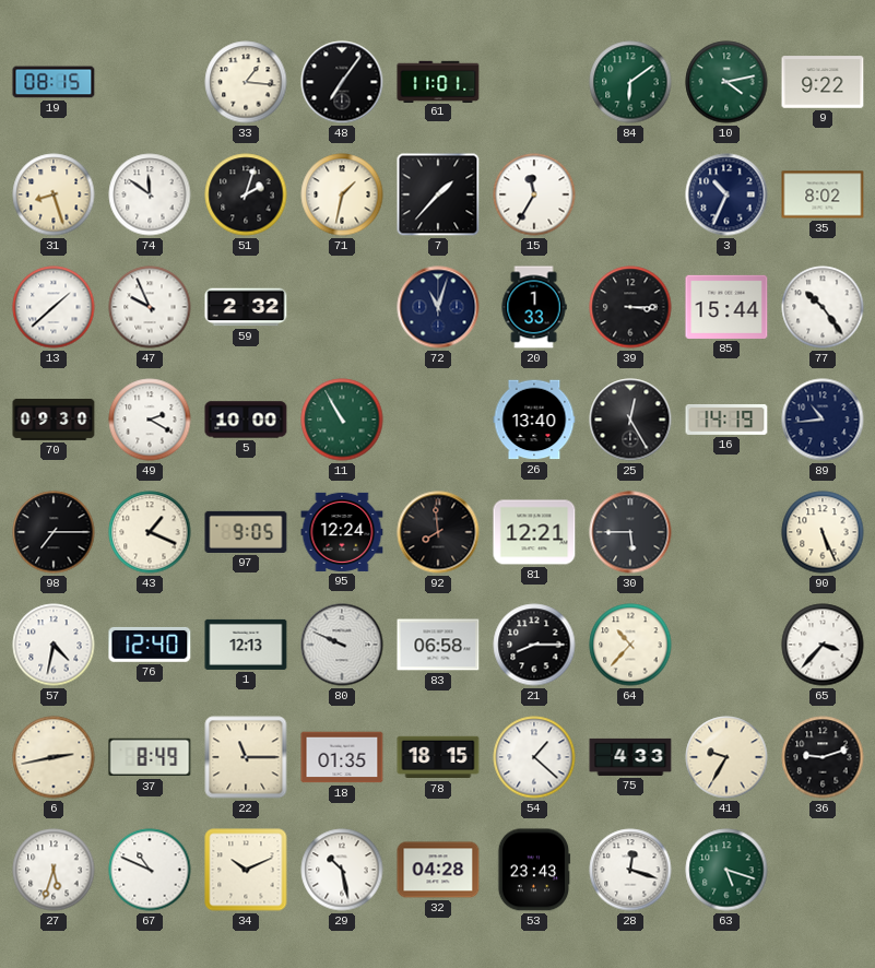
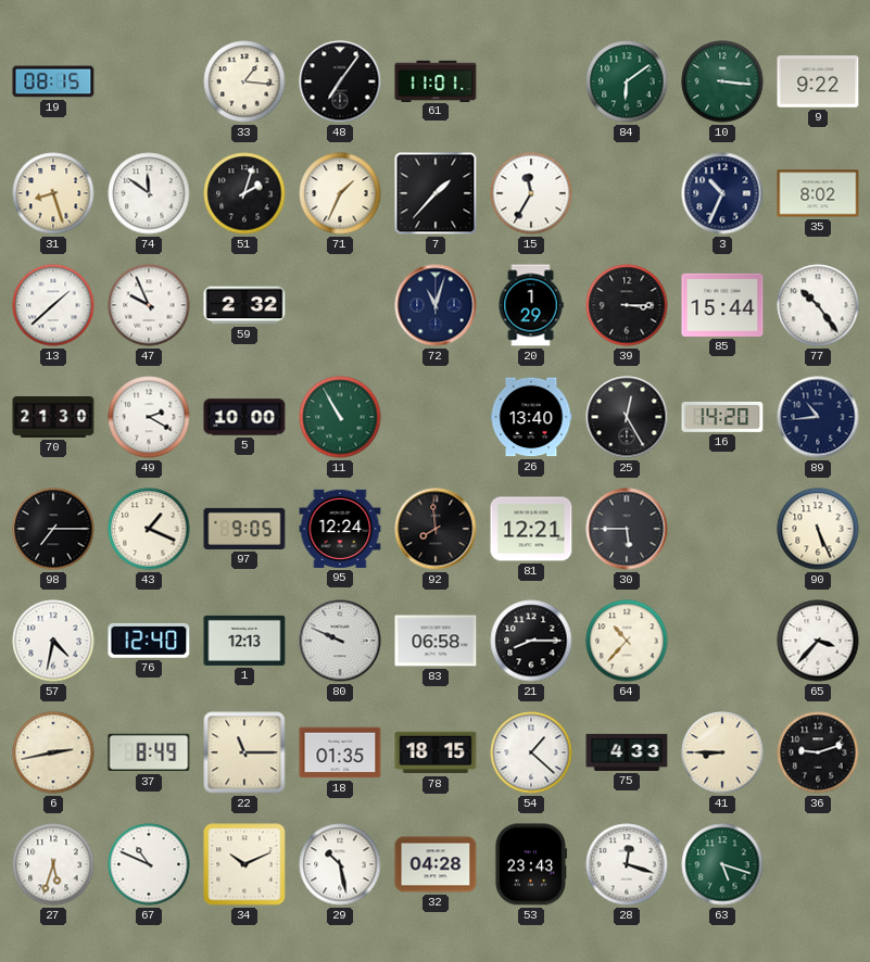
10: 4:13 -> 3:16
71: 1:32 -> 1:34
20: 1:33 -> 1:29
70: 09:30 -> 21:30
16: 14:19 -> 14:20
41: 9:35 -> 8:45
